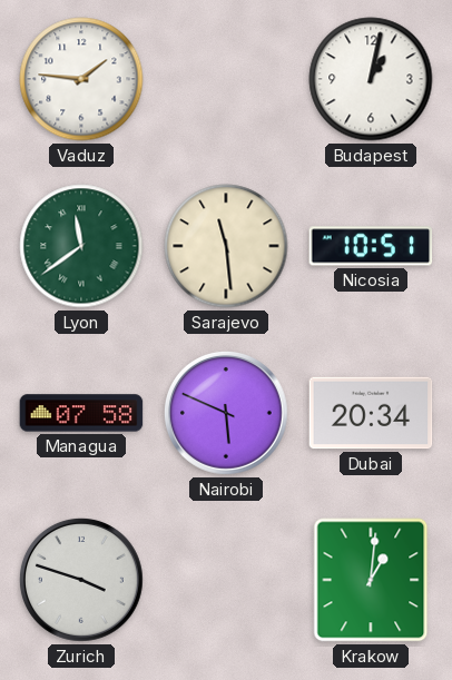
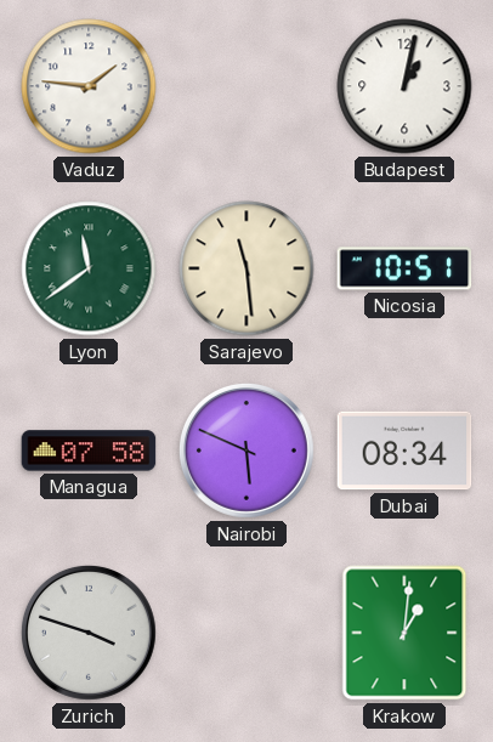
Dubai: 20:34 -> 08:34
